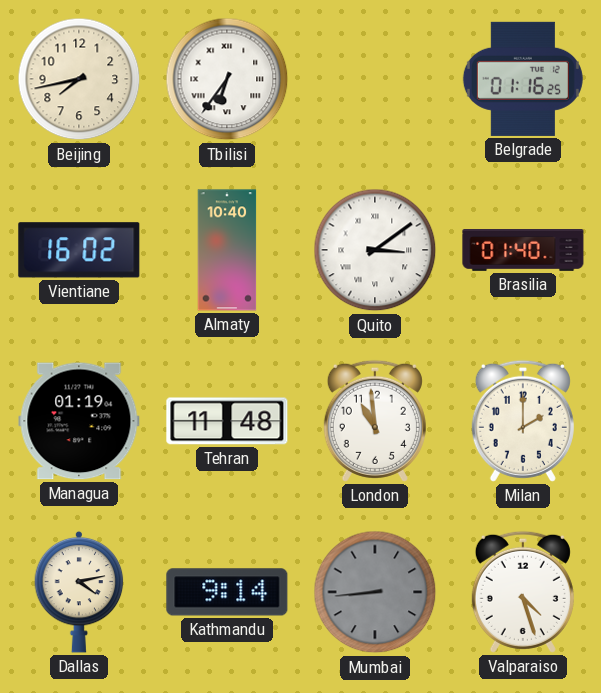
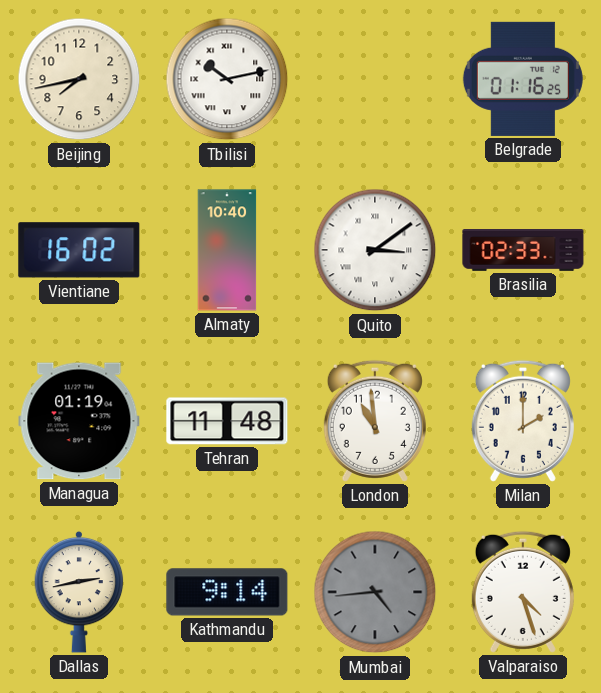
Tbilisi: 6:36 -> 10:13
Brasilia: 01:40 -> 02:33
Dallas: 4:13 -> 2:43
Mumbai: 8:44 -> 4:44
